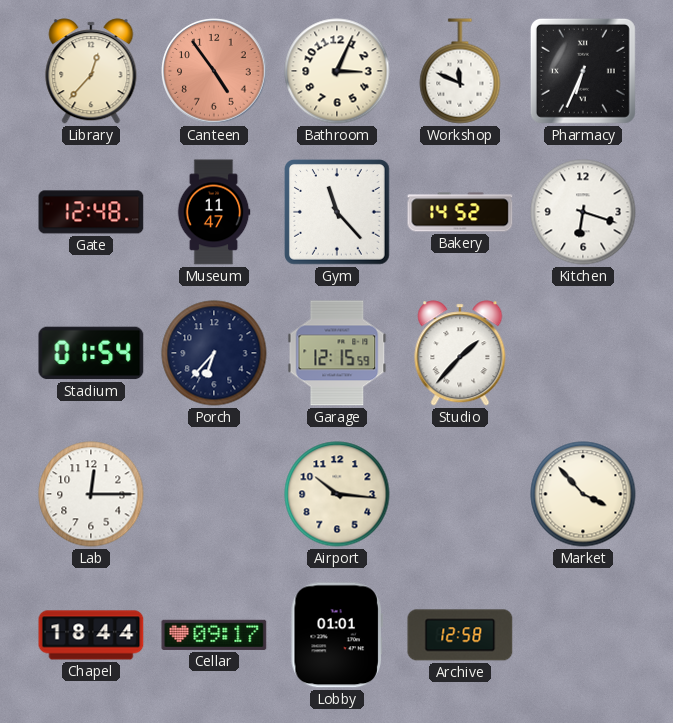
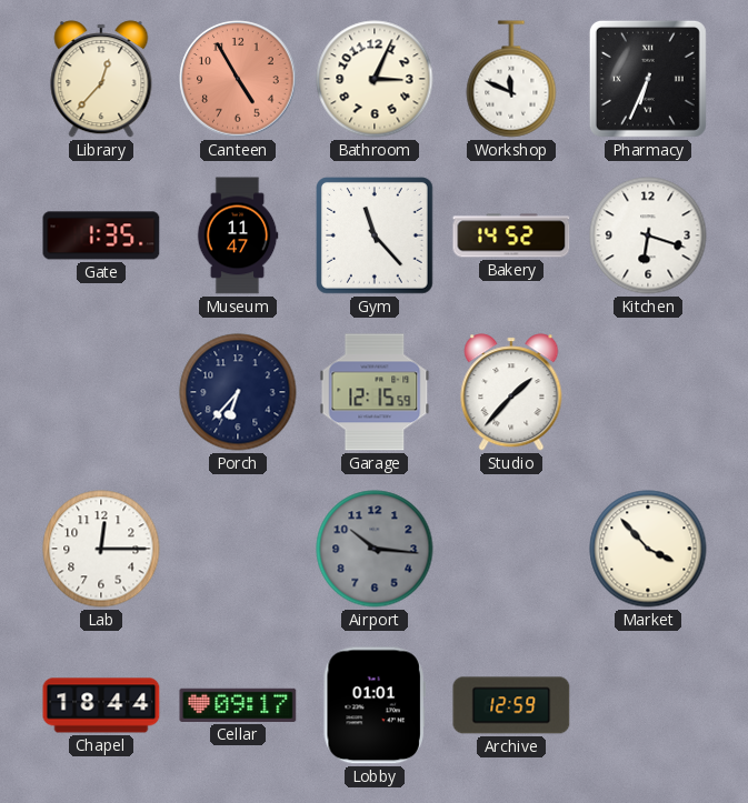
Canteen: 4:54 -> 4:55
Gate: 12:48 -> 1:35
Stadium: 01:54 -> none
Airport dial: cream -> grey
Archive: 12:58 -> 12:59
